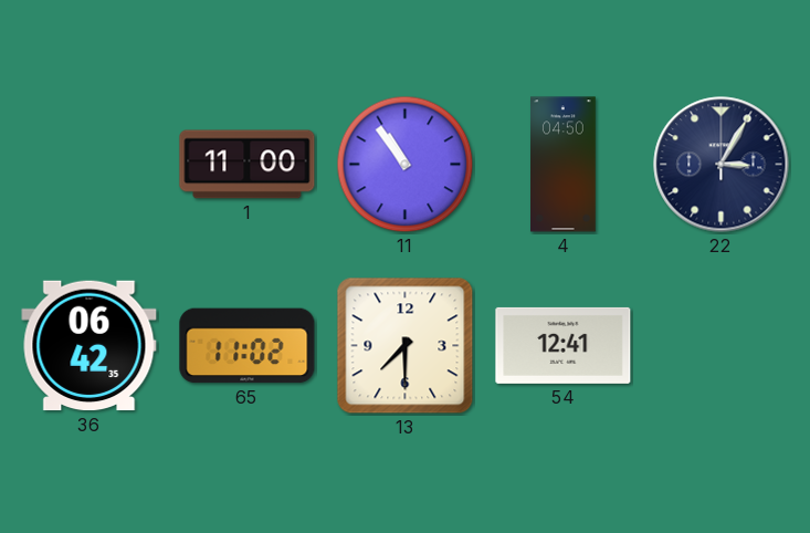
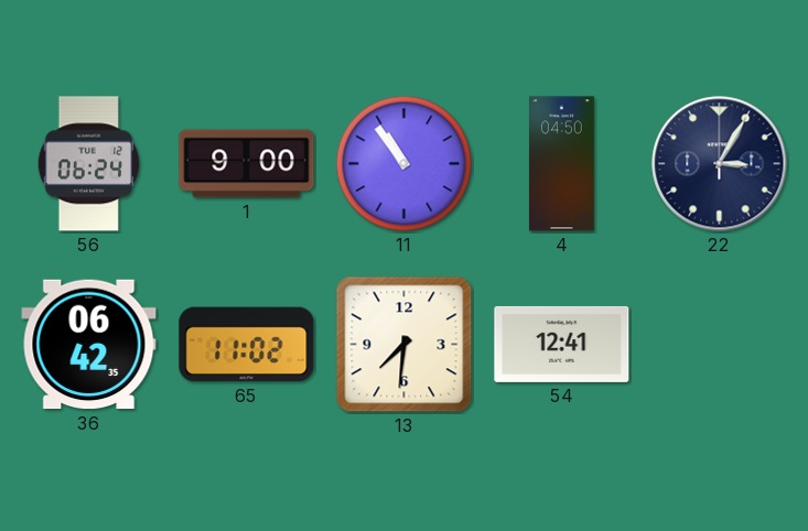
56: none -> 06:24
1: 11:00 -> 9:00
13: 7:30 -> 7:31
